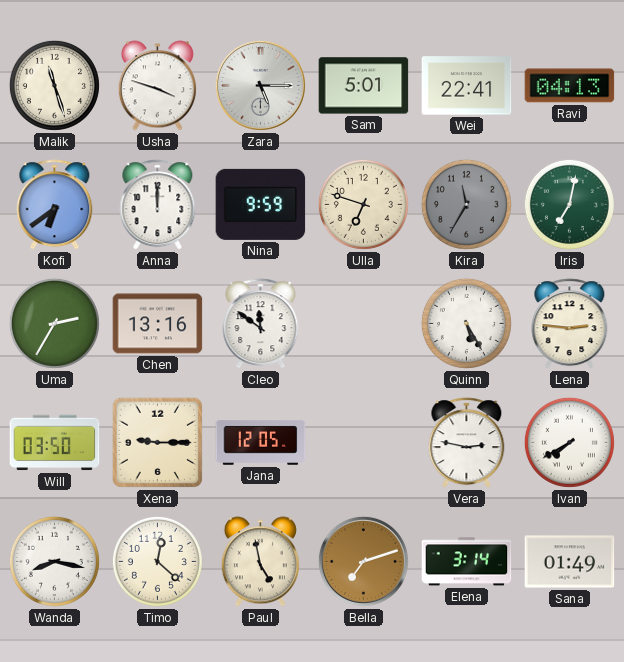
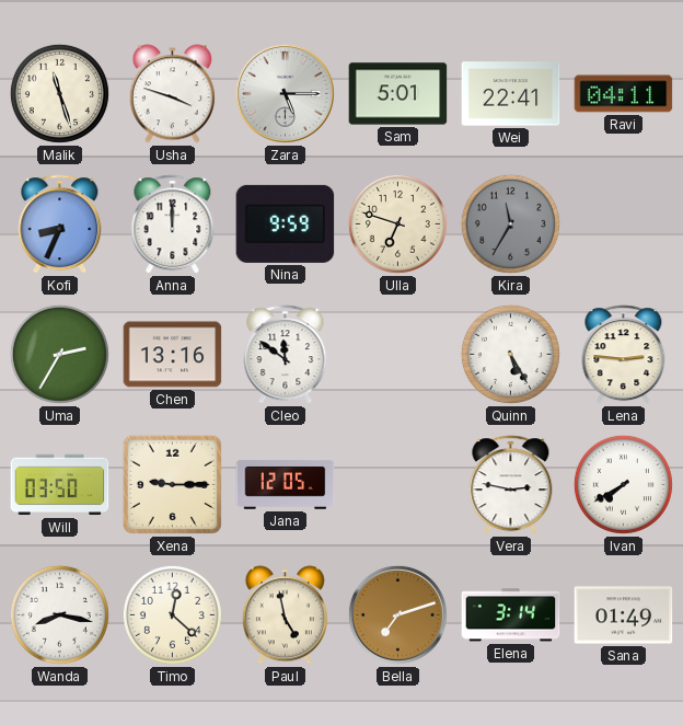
Ravi: 04:13 -> 04:11
Kofi: 6:39 -> 8:34
Iris: 7:02 -> none
